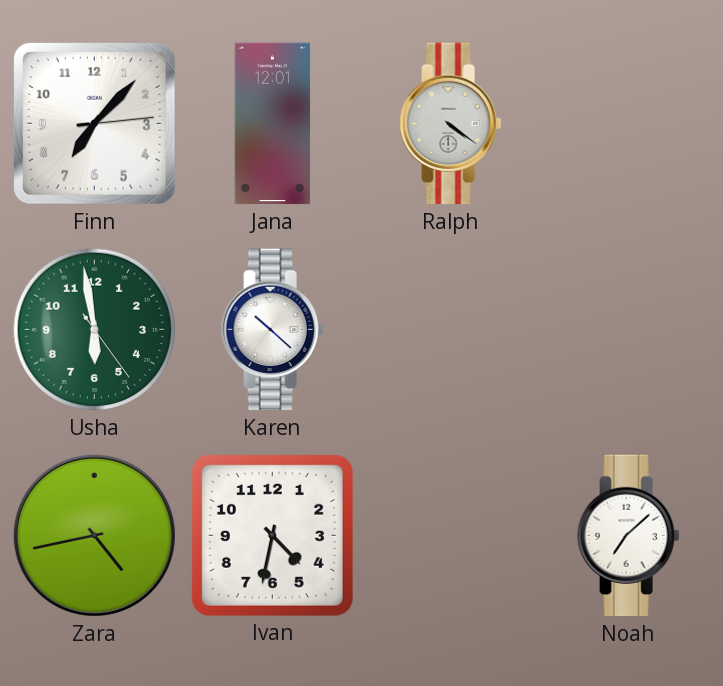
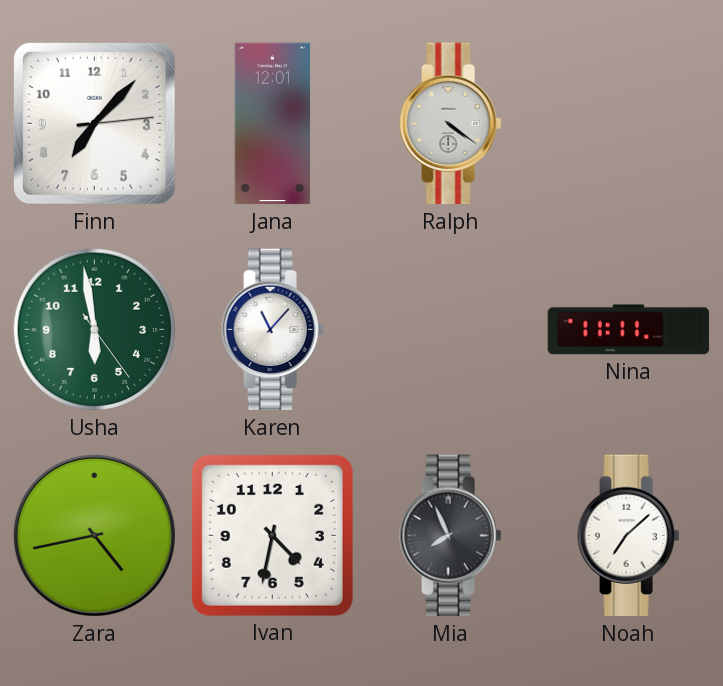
Karen: 10:22 -> 11:07
Nina: none -> 11:11
Mia: none -> 7:56
